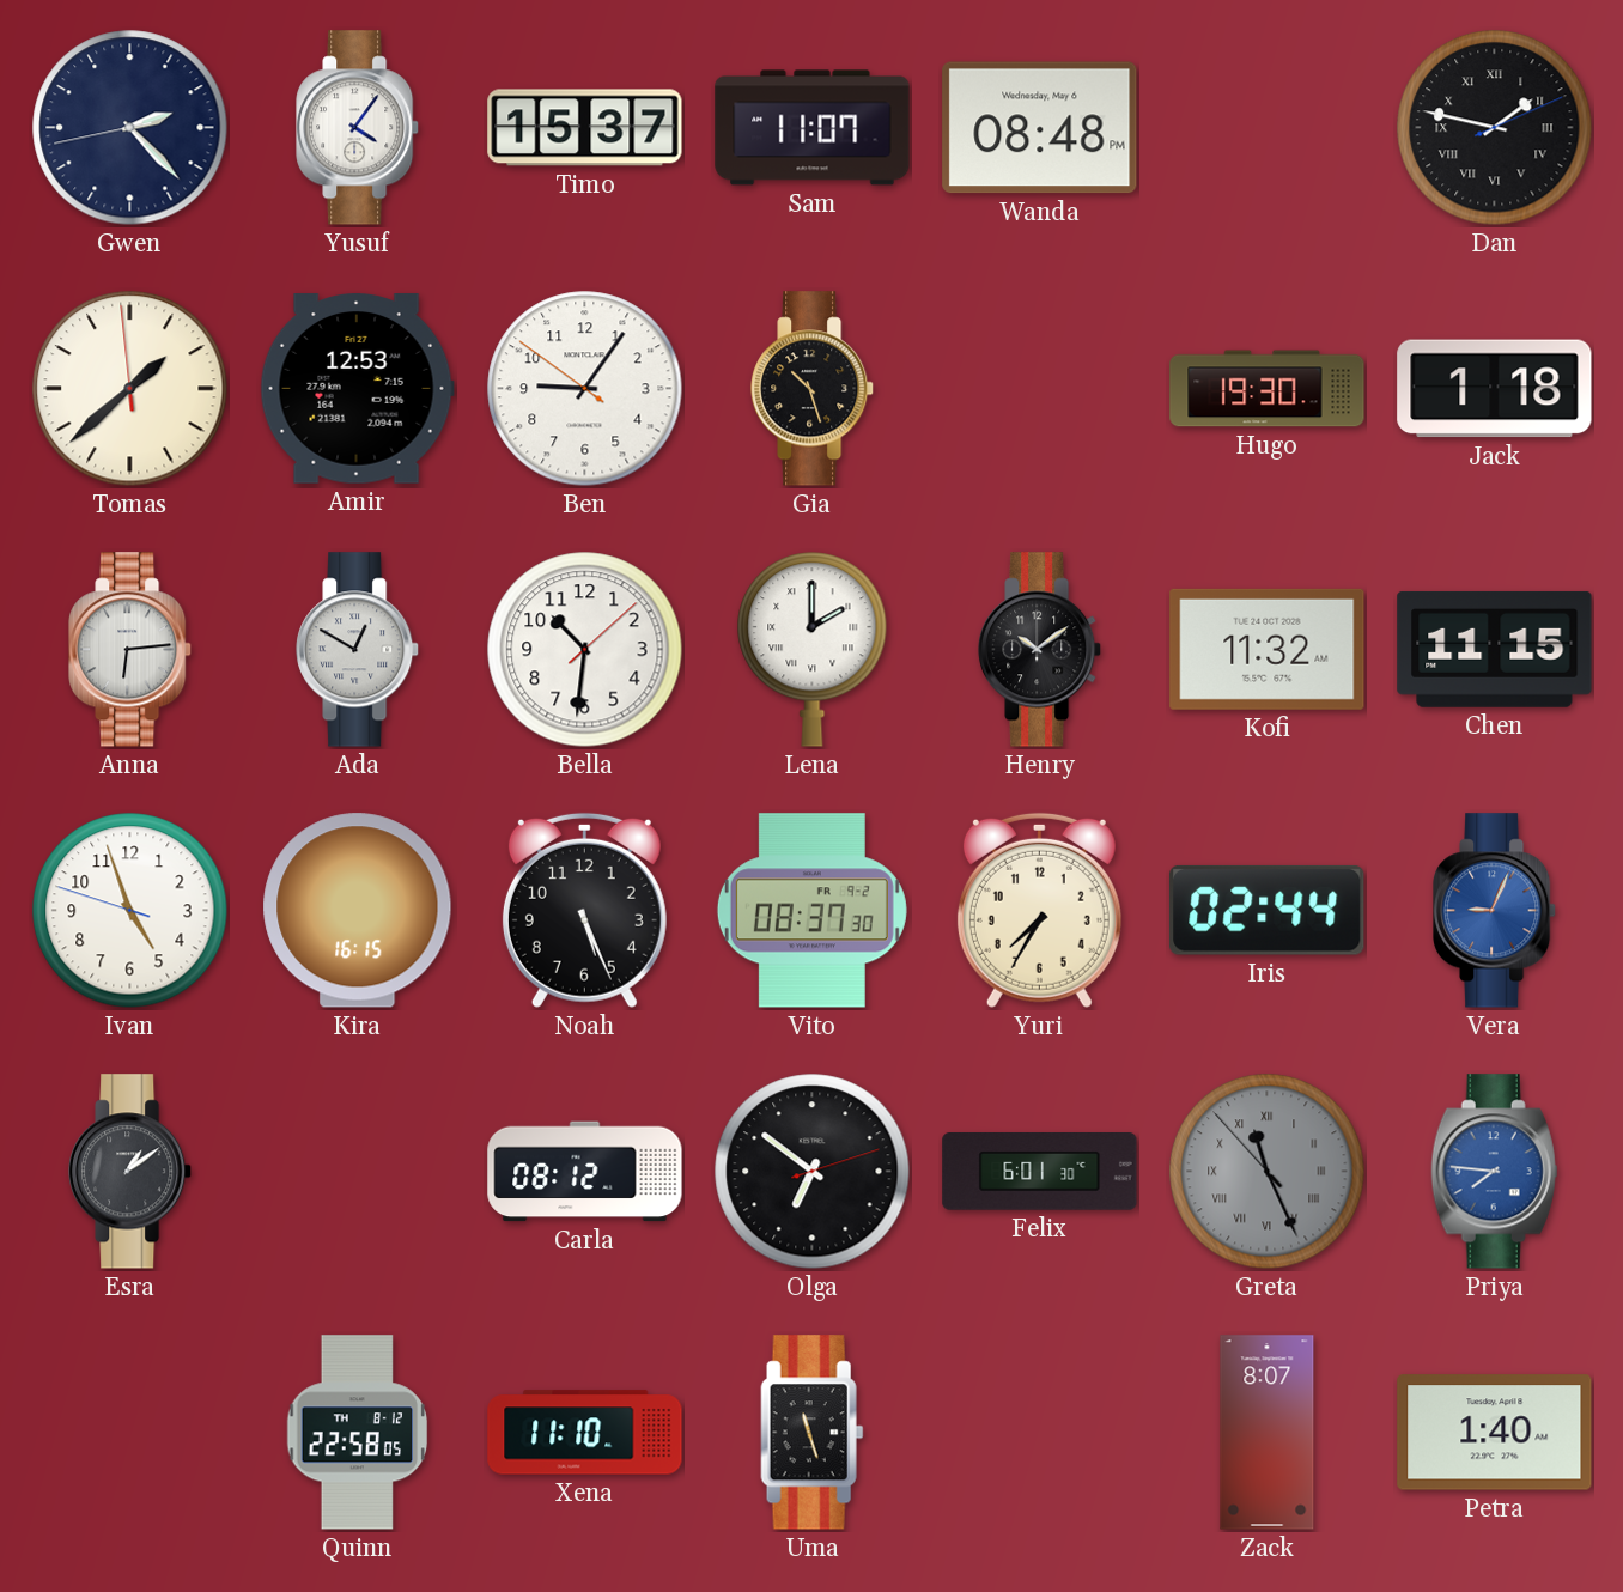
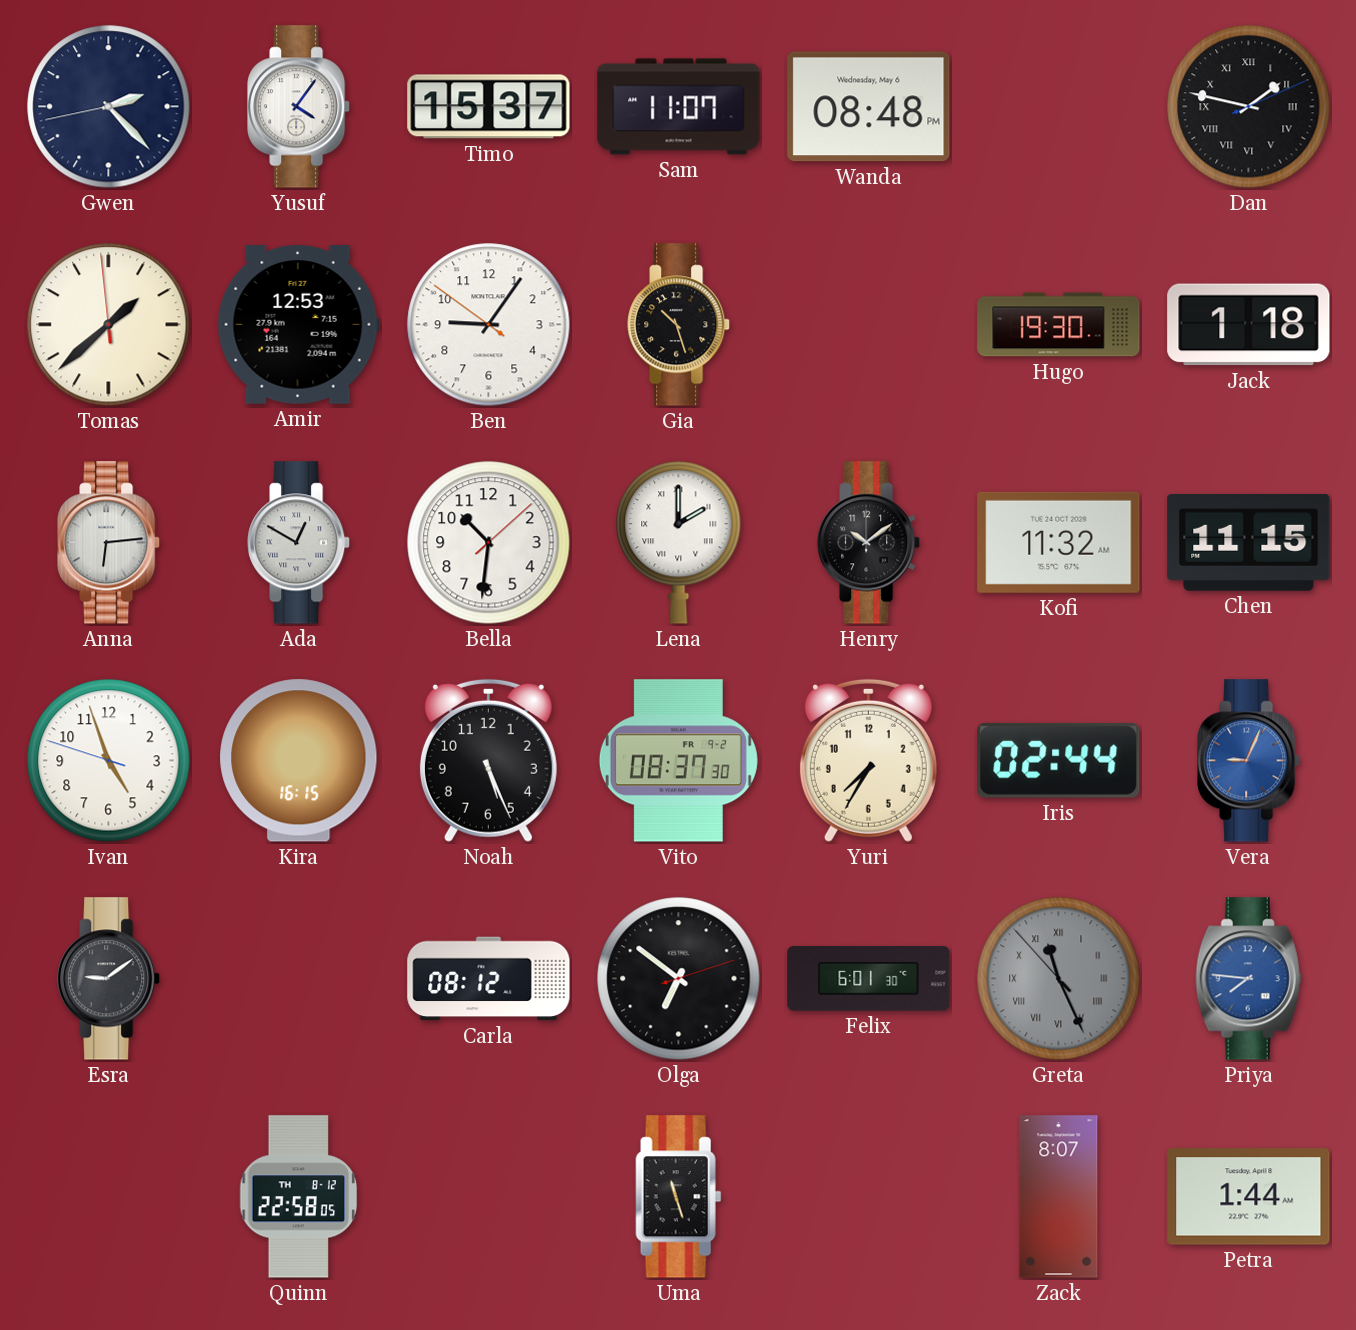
Esra: 1:09 -> 9:09
Xena: 11:10 -> none
Petra: 1:40 -> 1:44
